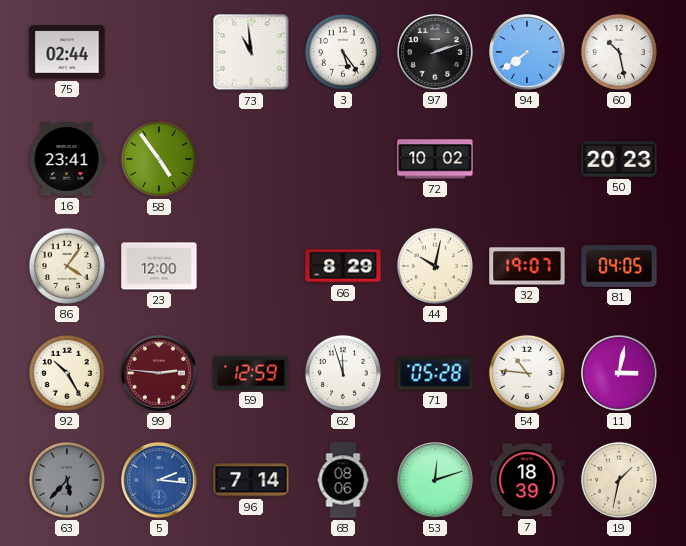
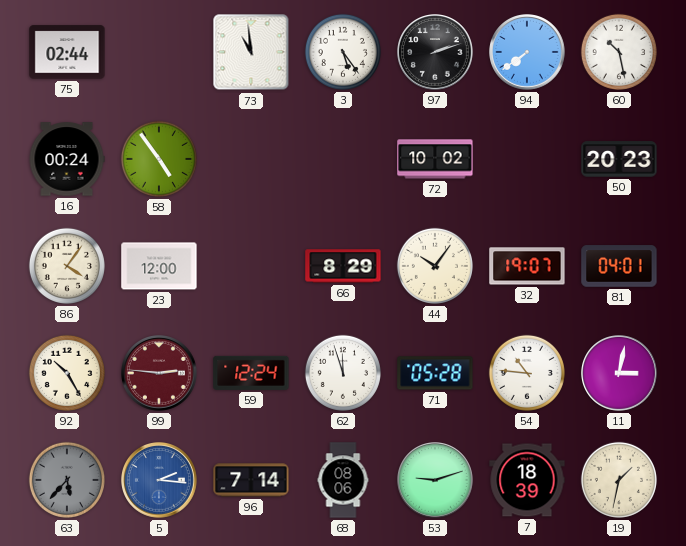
16: 23:41 -> 00:24
44: 10:02 -> 10:06
81: 04:05 -> 04:01
59: 12:59 -> 12:24
53: 12:12 -> 9:12
